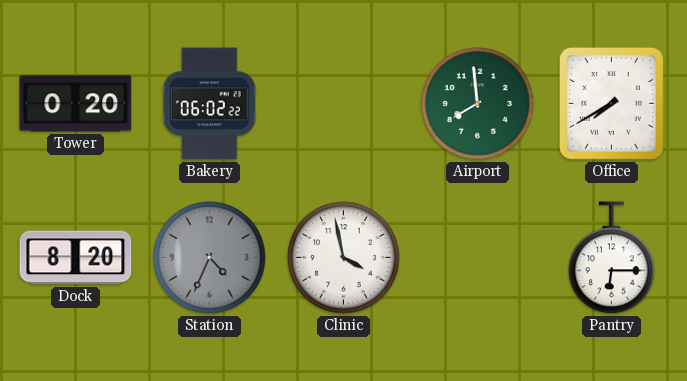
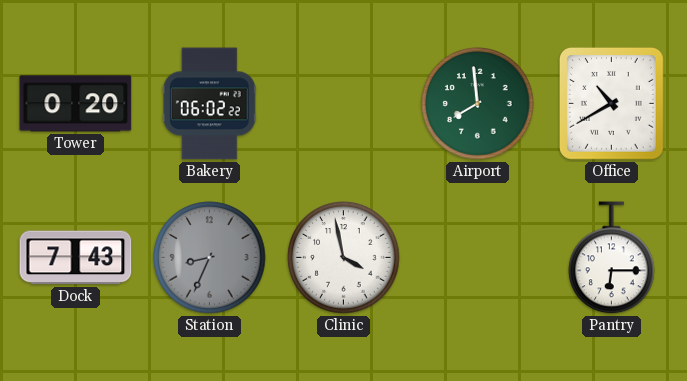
Office: 7:40 -> 10:40
Dock: 8:20 -> 7:43
Station: 4:34 -> 8:34
